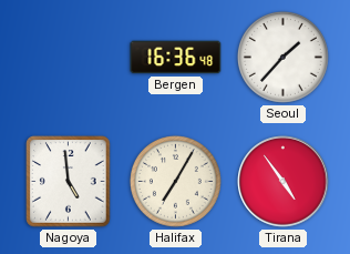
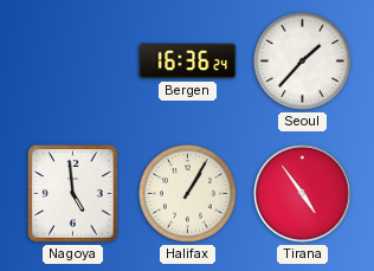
Bergen: 16:36:48 -> 16:36:24
Halifax: 7:05 -> 1:05
